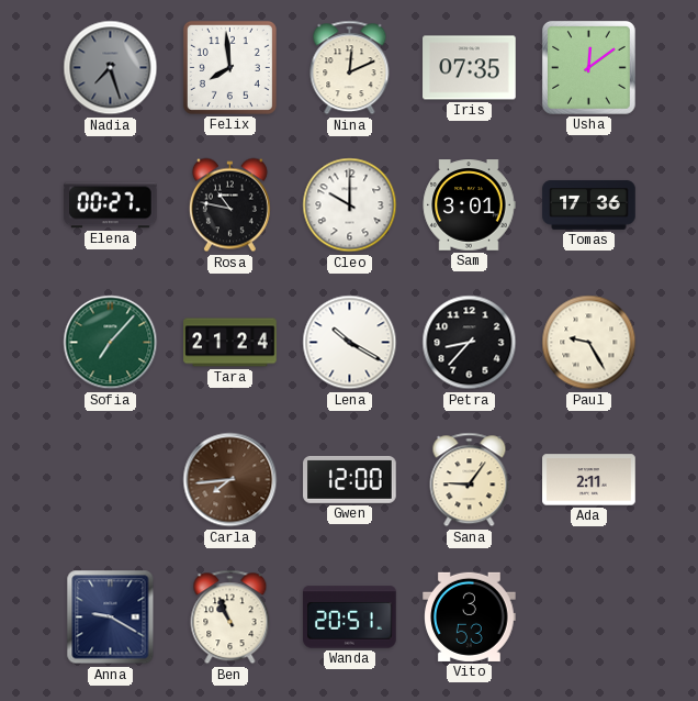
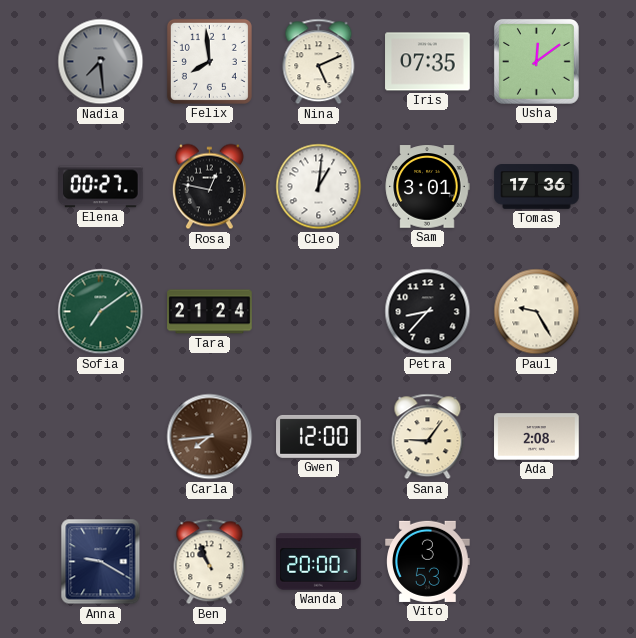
Nadia: 7:27 -> 7:29
Nina: 12:11 -> 5:11
Rosa: 10:47 -> 12:47
Cleo: 10:00 -> 1:01
Sofia: 7:07 -> 7:09
Lena: 10:20 -> none
Ada: 2:11 -> 2:08
Wanda: 20:51 -> 20:00
